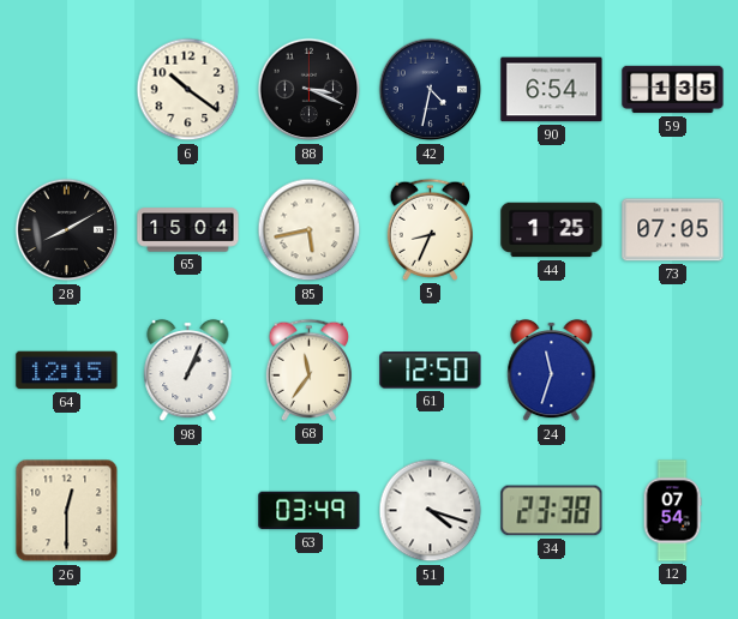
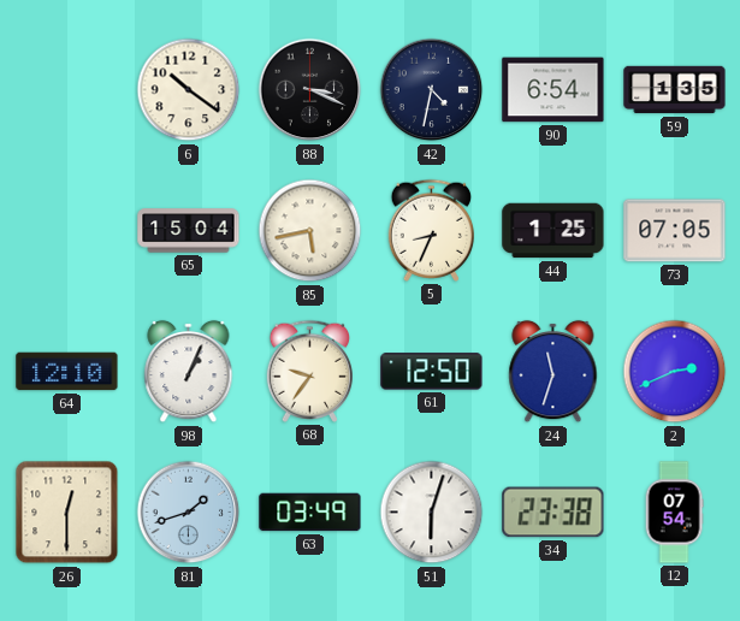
28: 8:10 -> none
64: 12:15 -> 12:10
68: 11:36 -> 9:36
2: none -> 2:41
81: none -> 1:42
51: 4:18 -> 6:03
